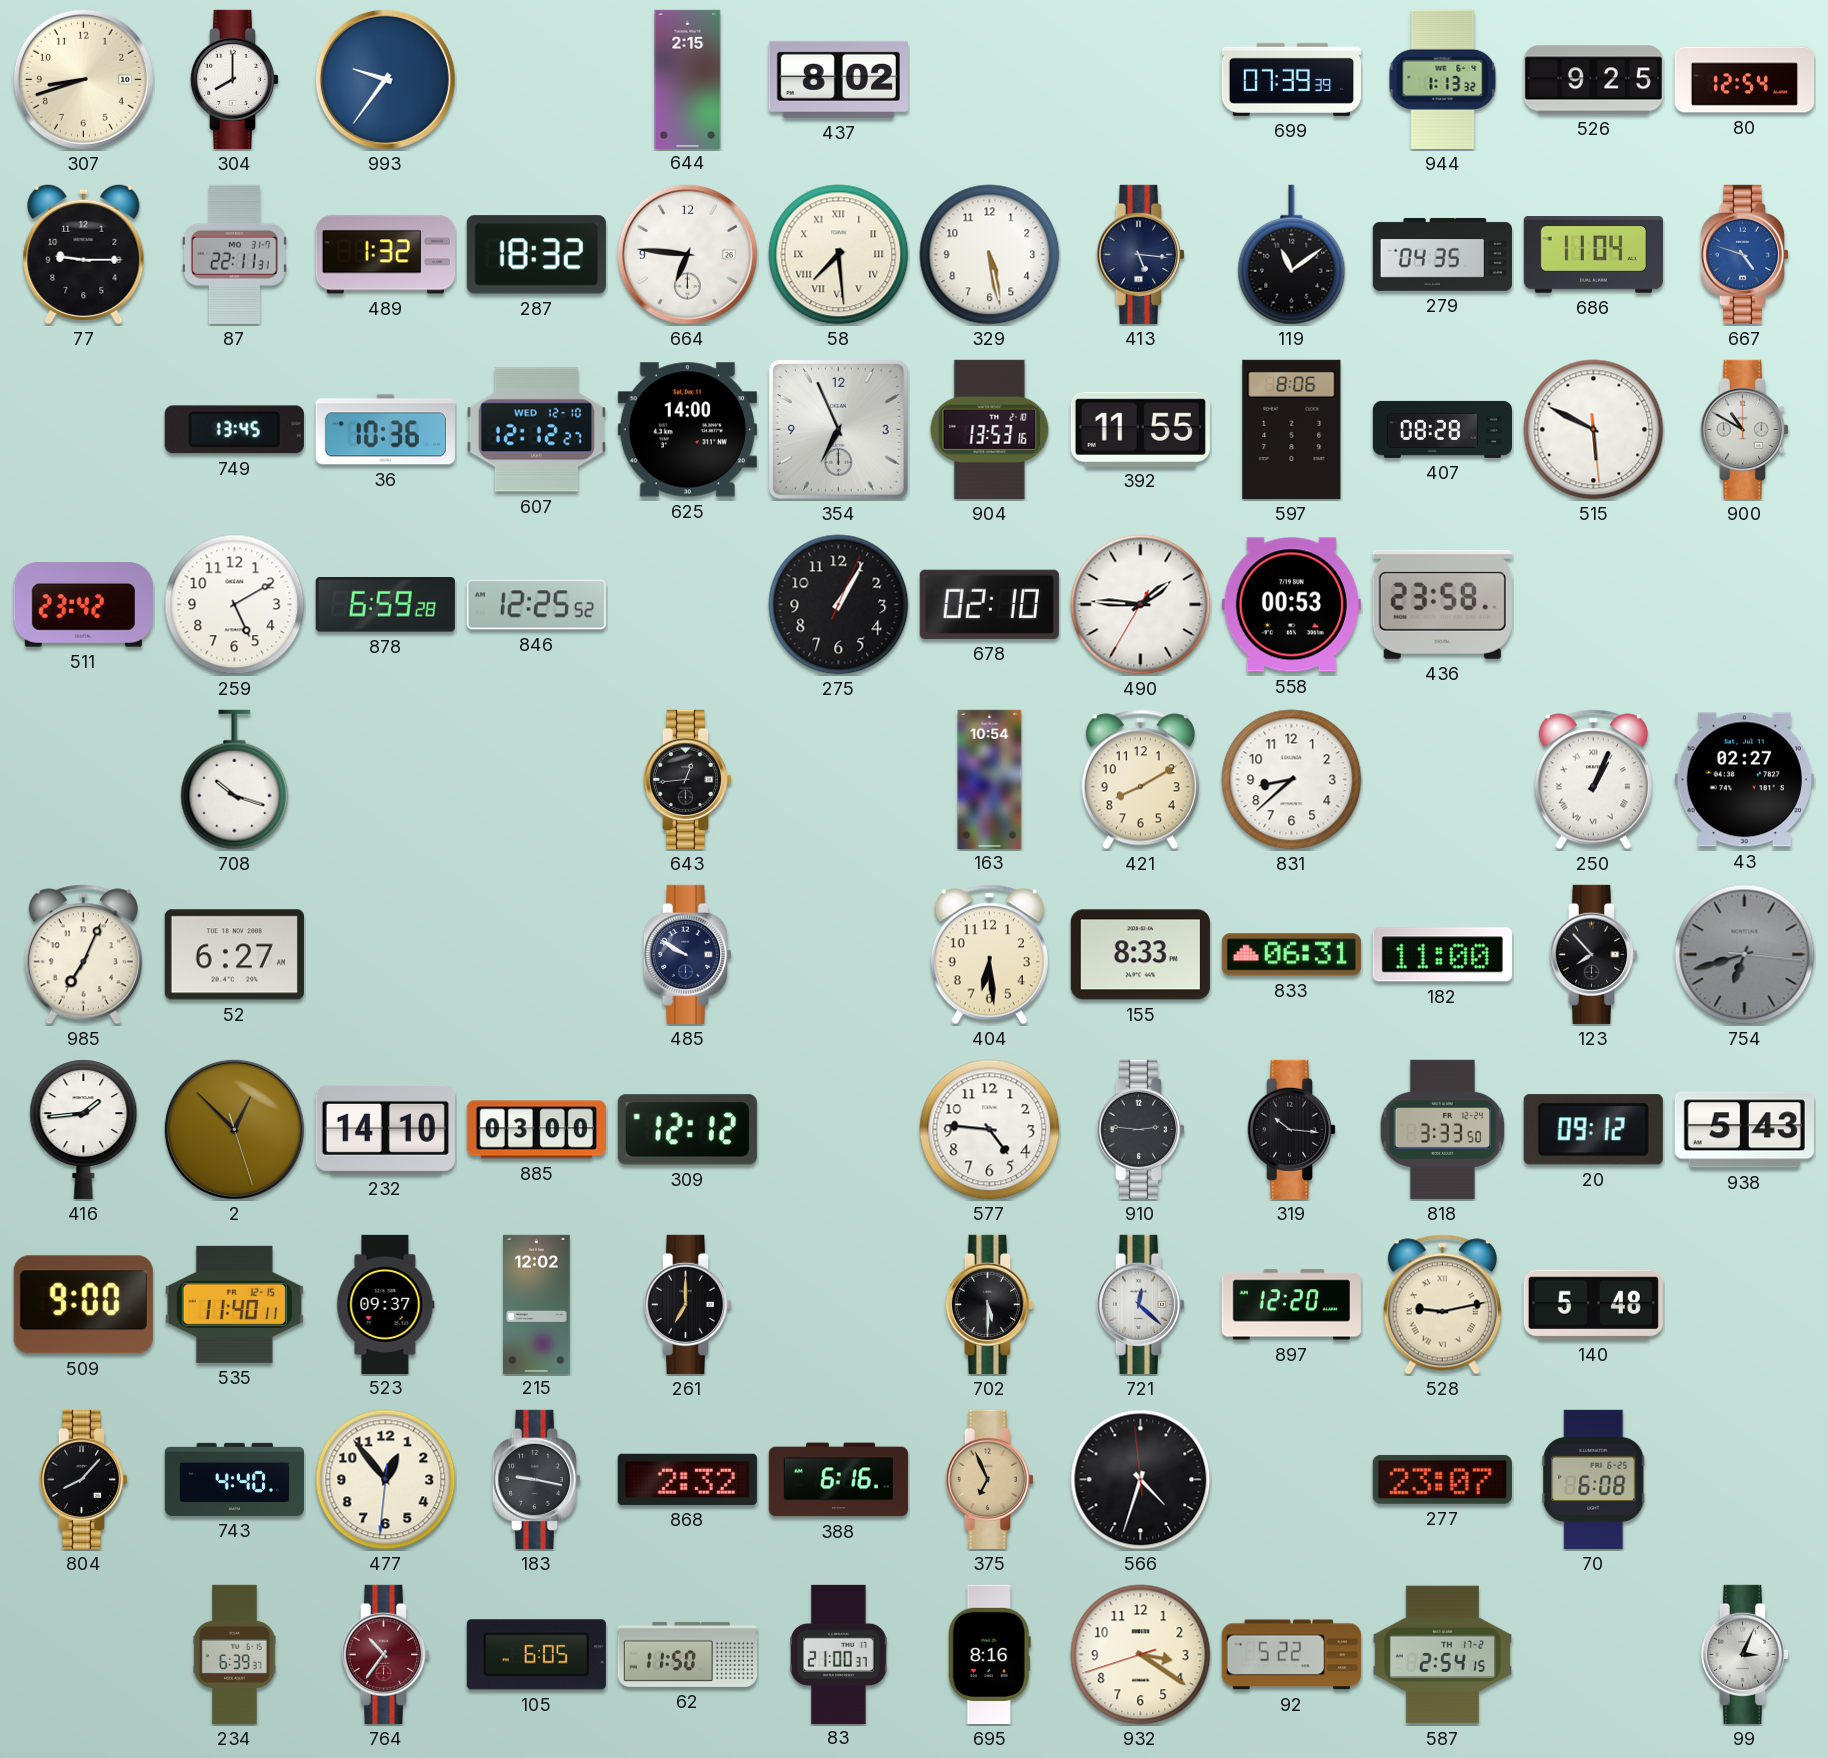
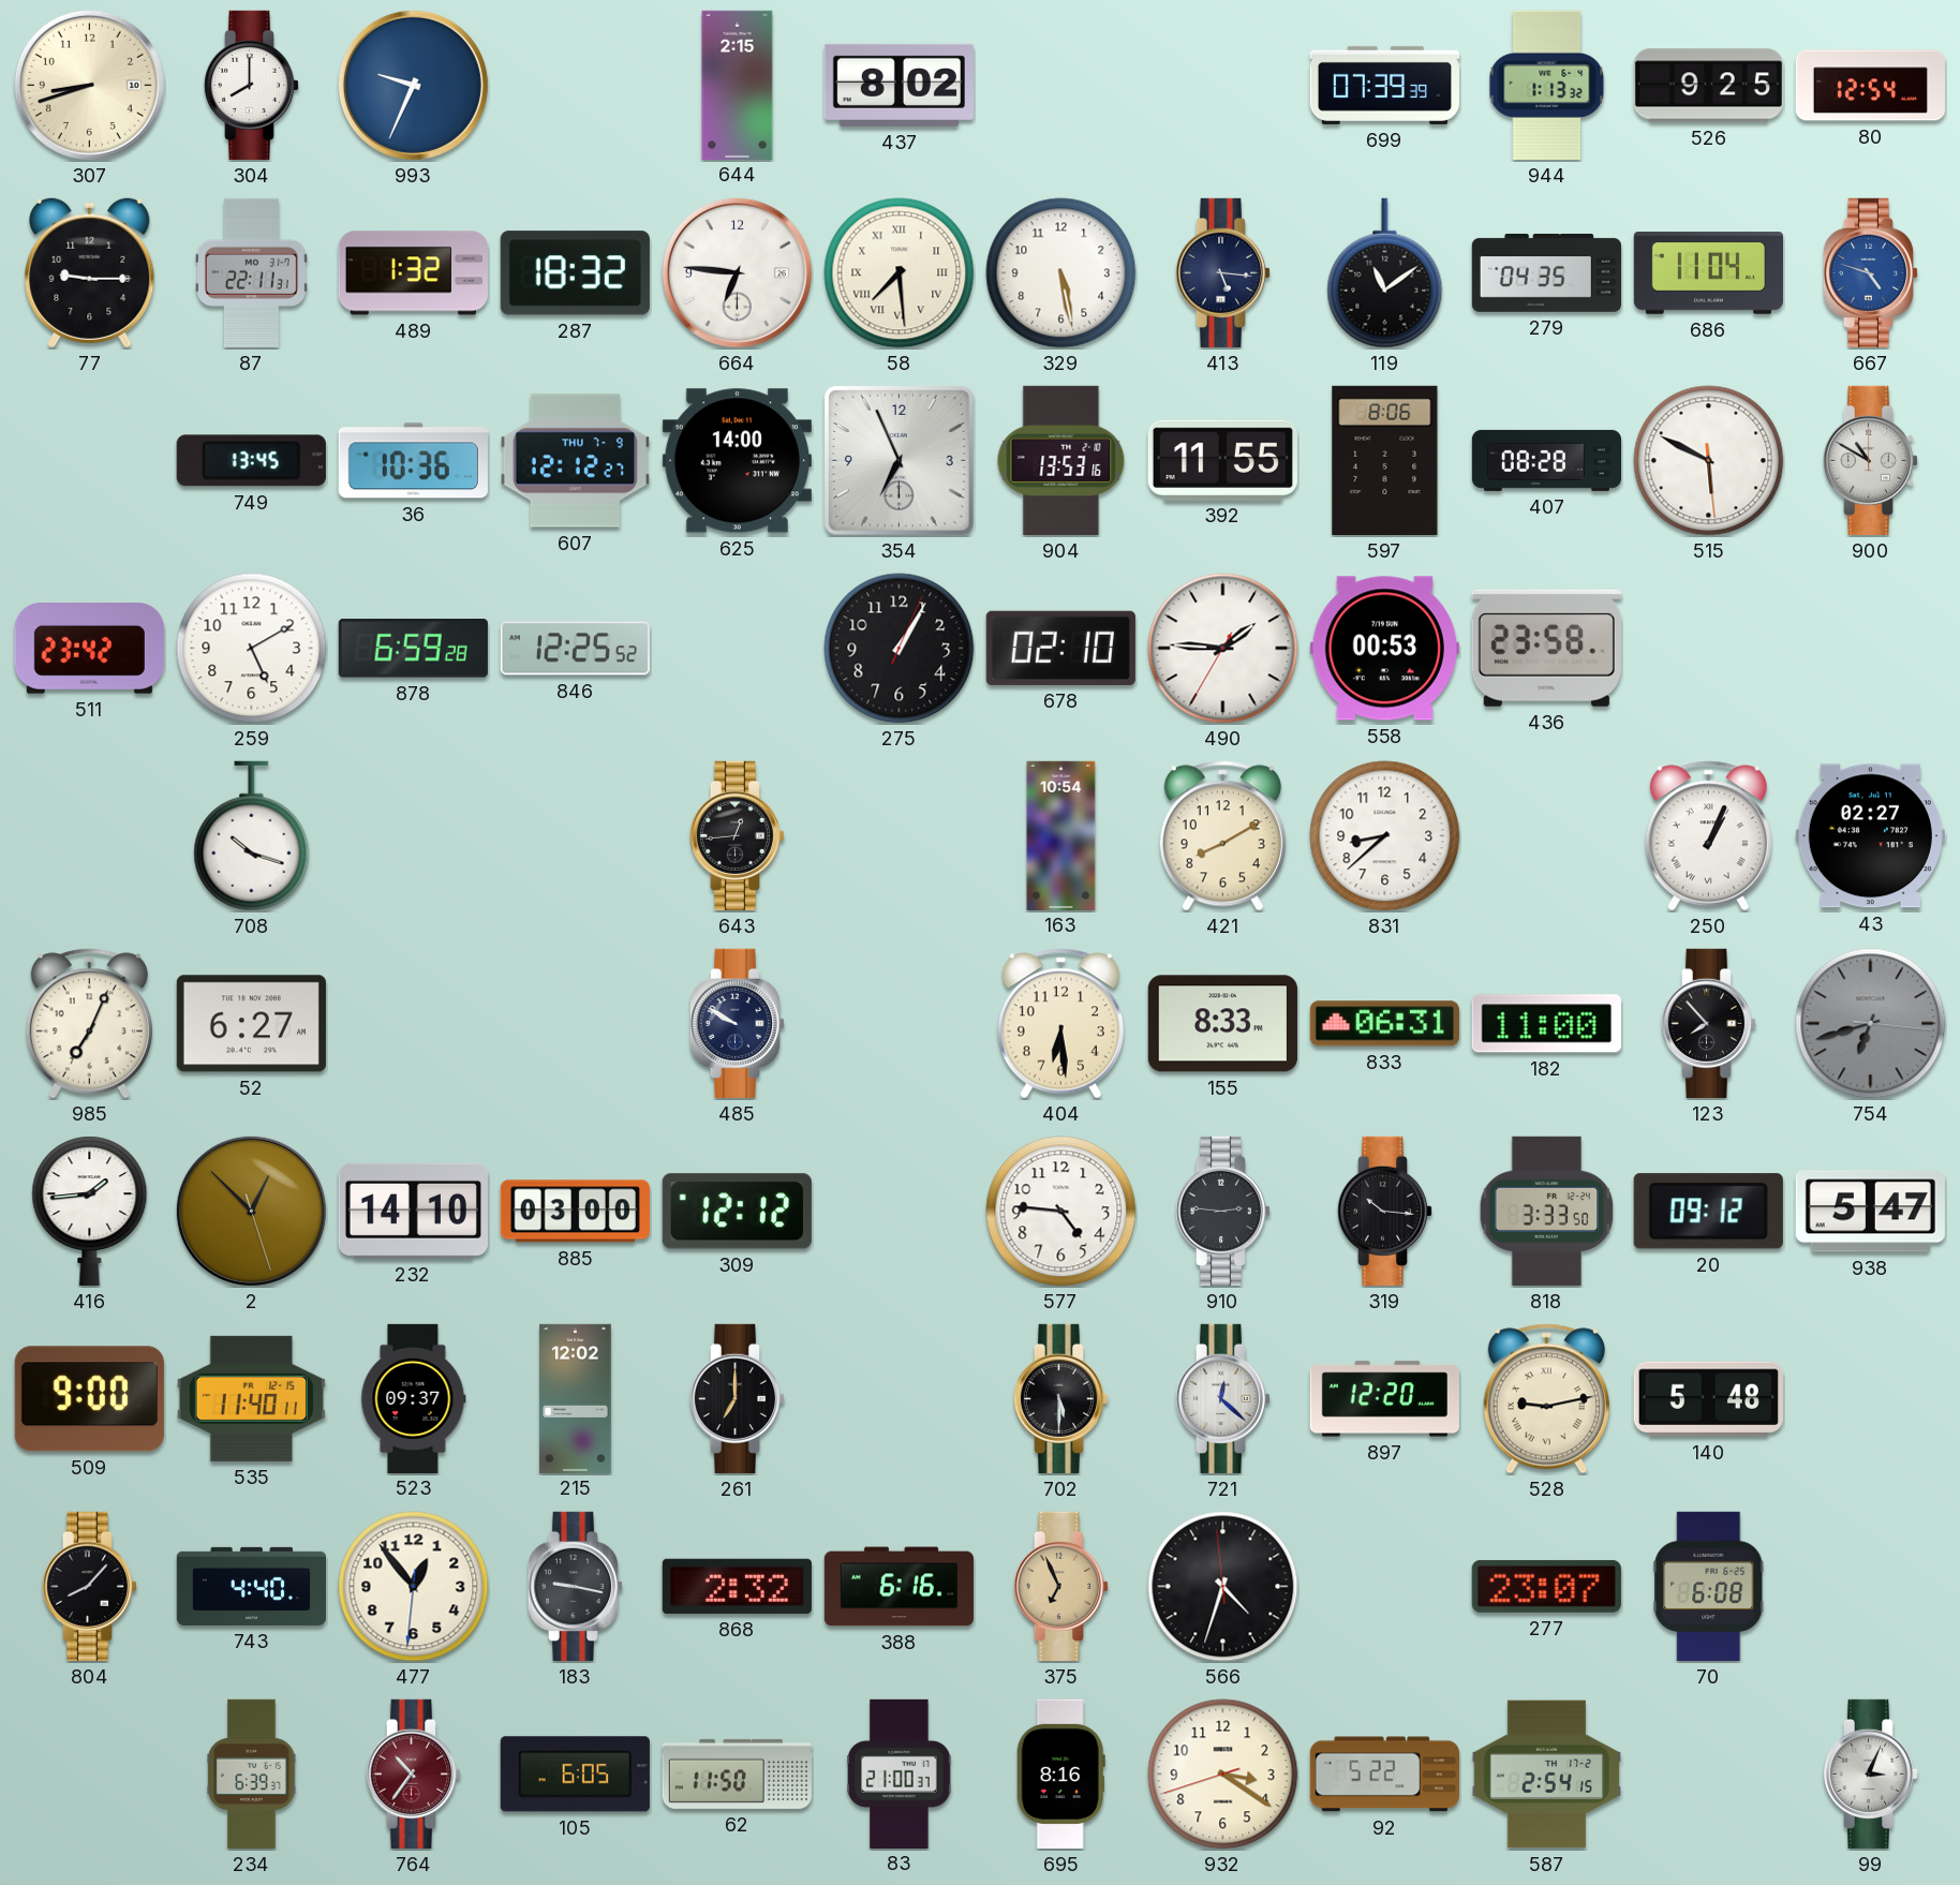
993: 9:36 -> 9:34
607 date: WED 12-10 -> THU 7-9
938: 5:43 -> 5:47
